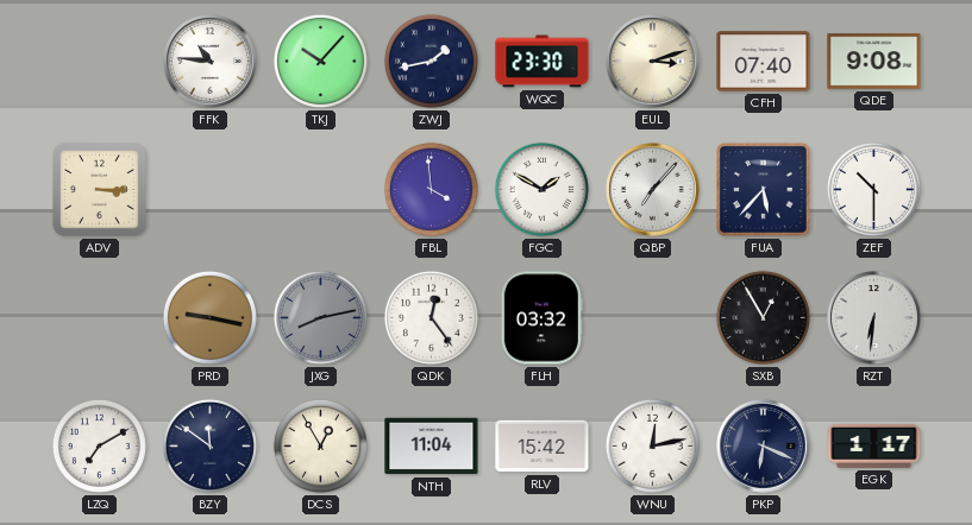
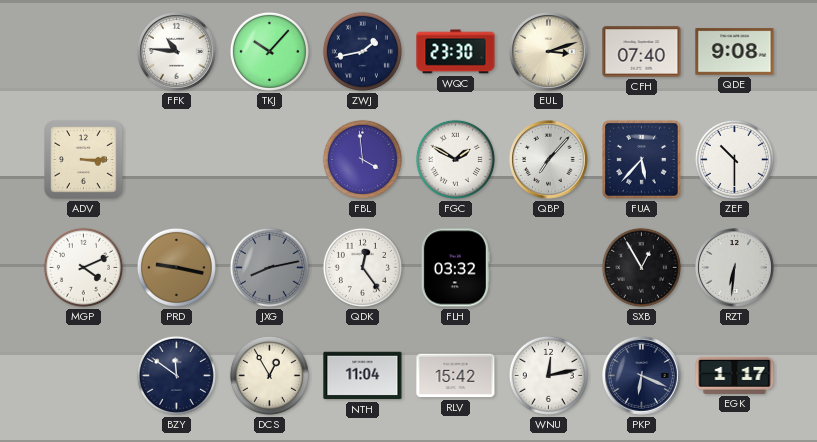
MGP: none -> 4:11
LZQ: 7:10 -> none
